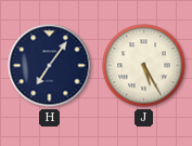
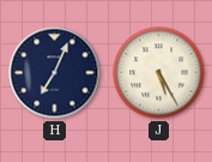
H: 7:06 -> 7:04
